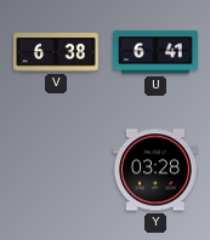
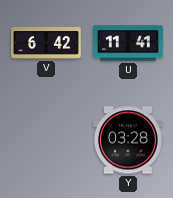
V: 6:38 -> 6:42
U: 6:41 -> 11:41
